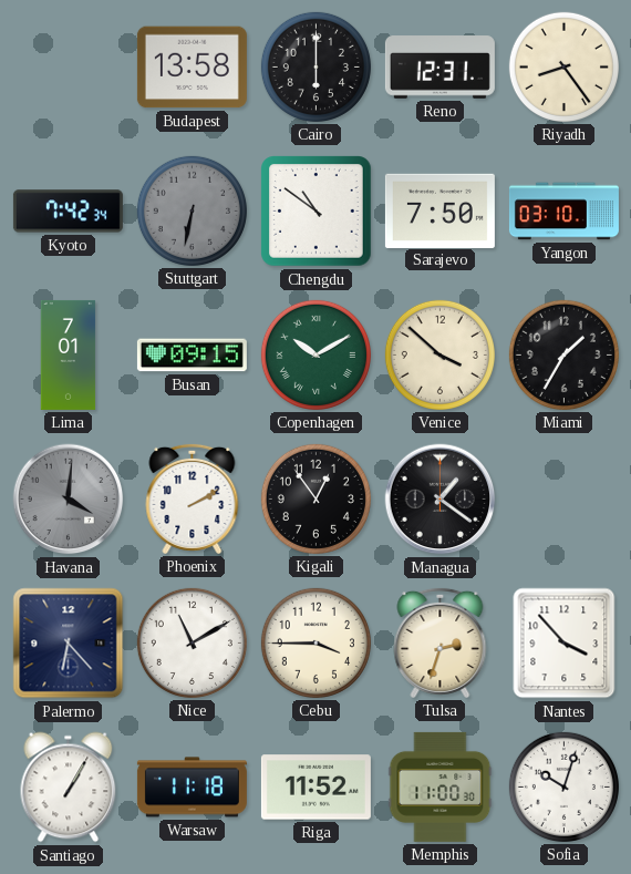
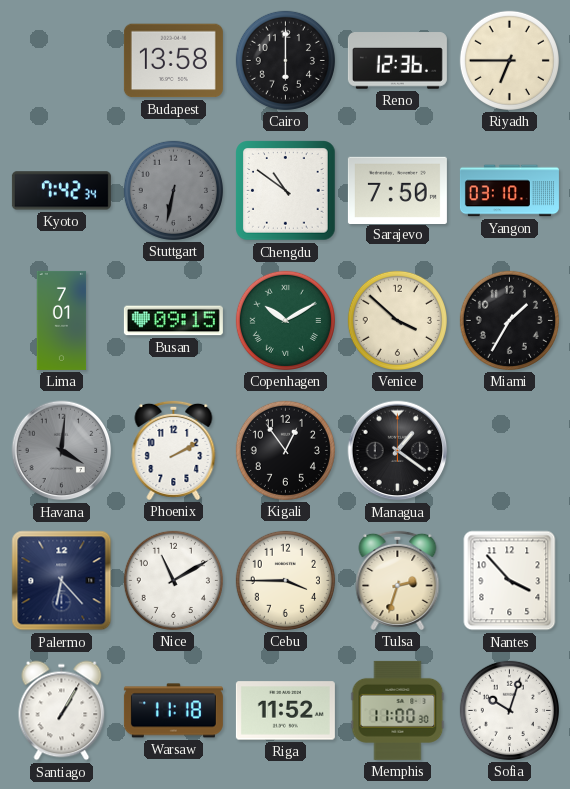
Reno: 12:31 -> 12:36
Riyadh: 8:24 -> 6:45
